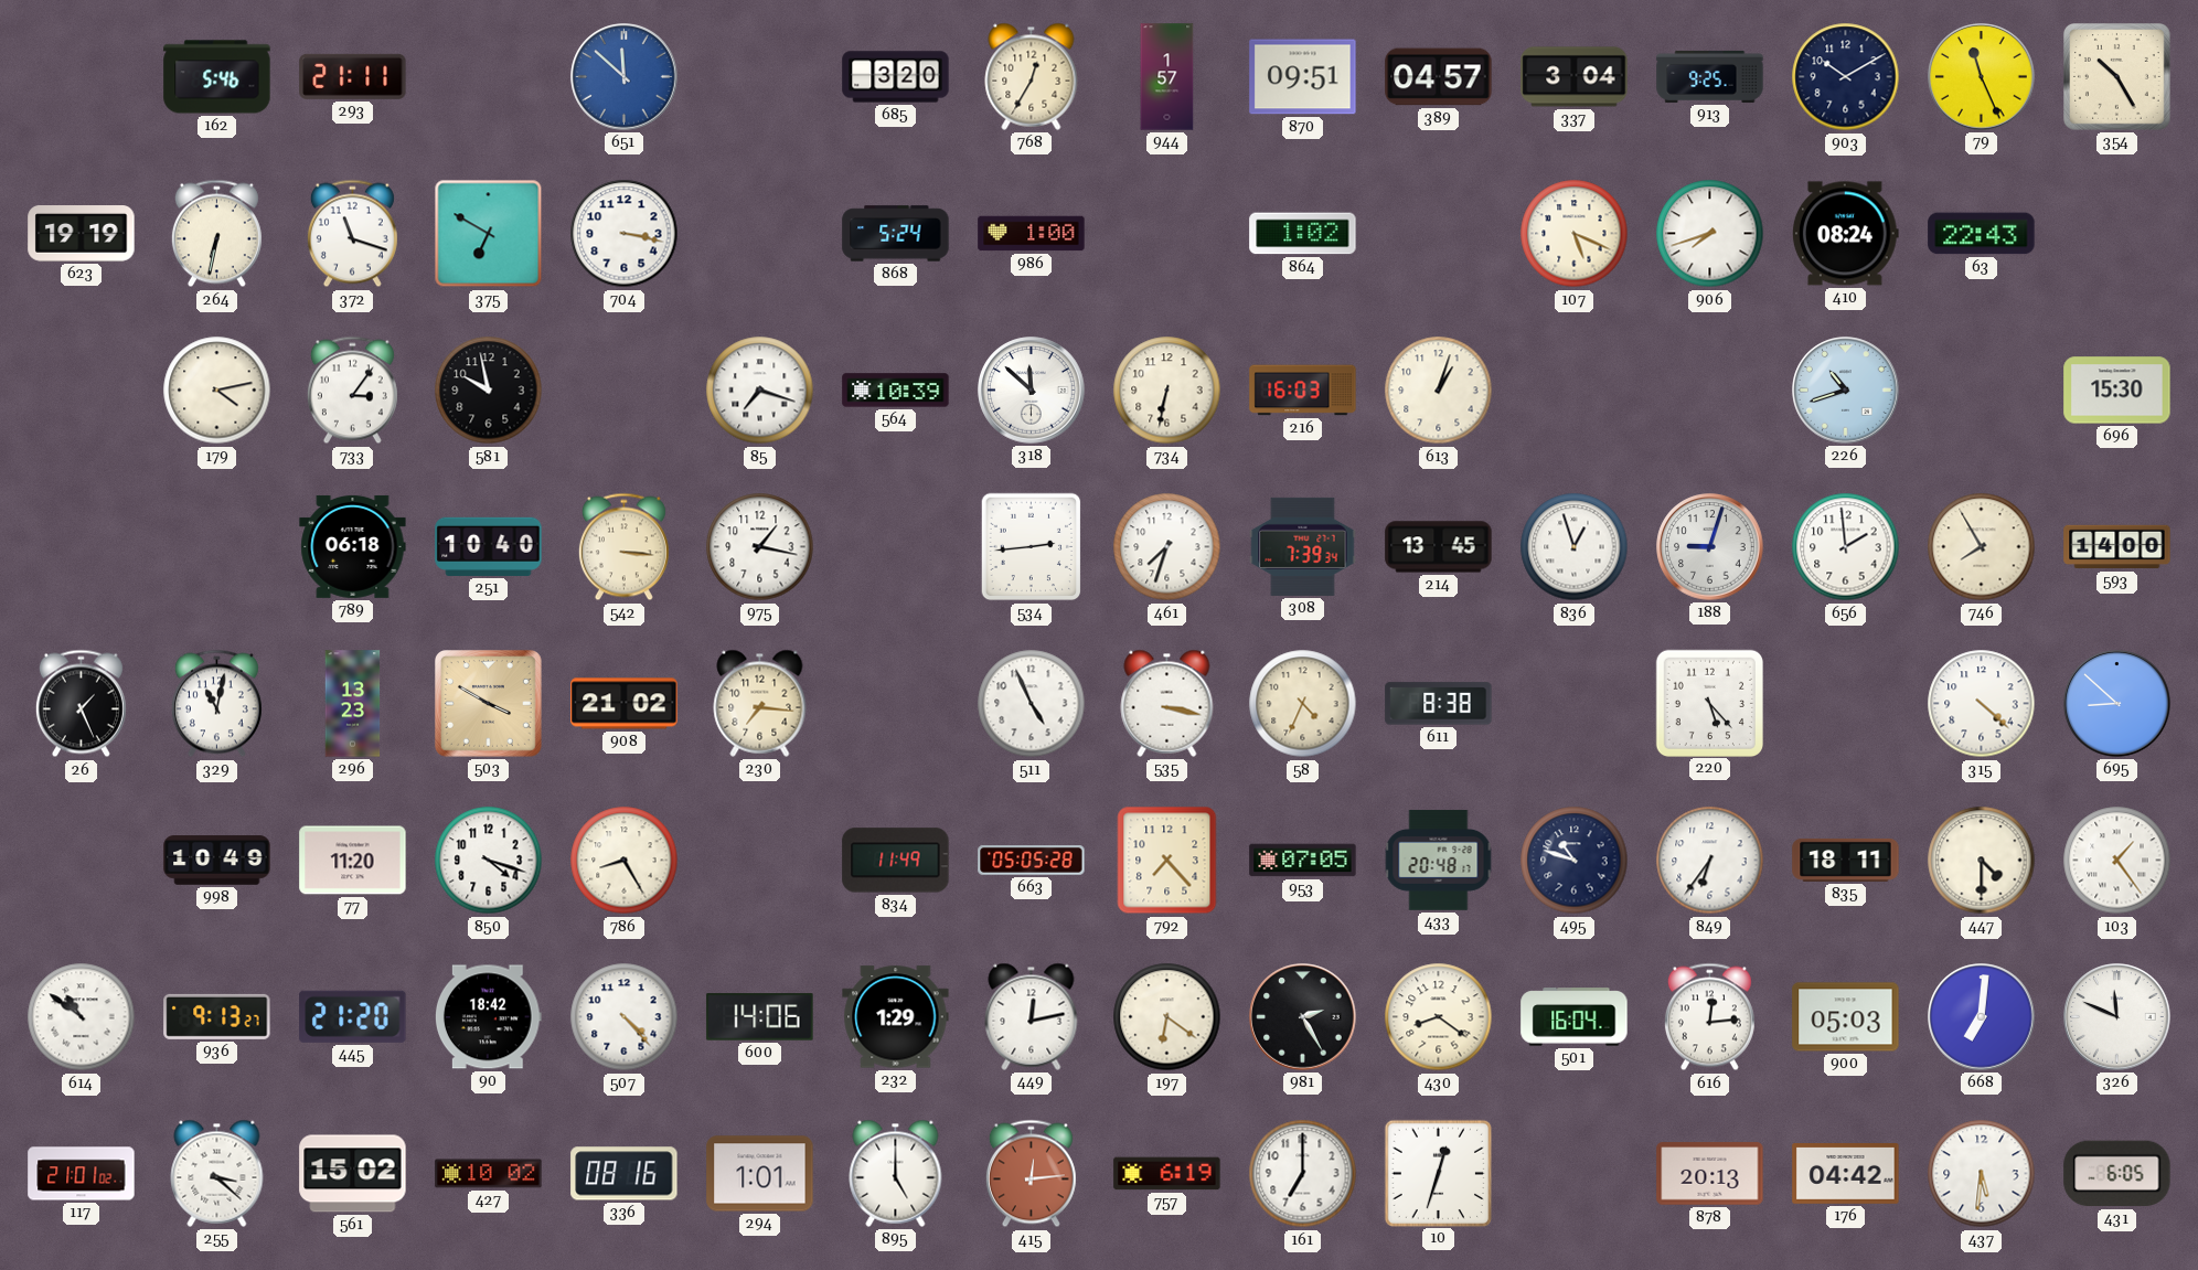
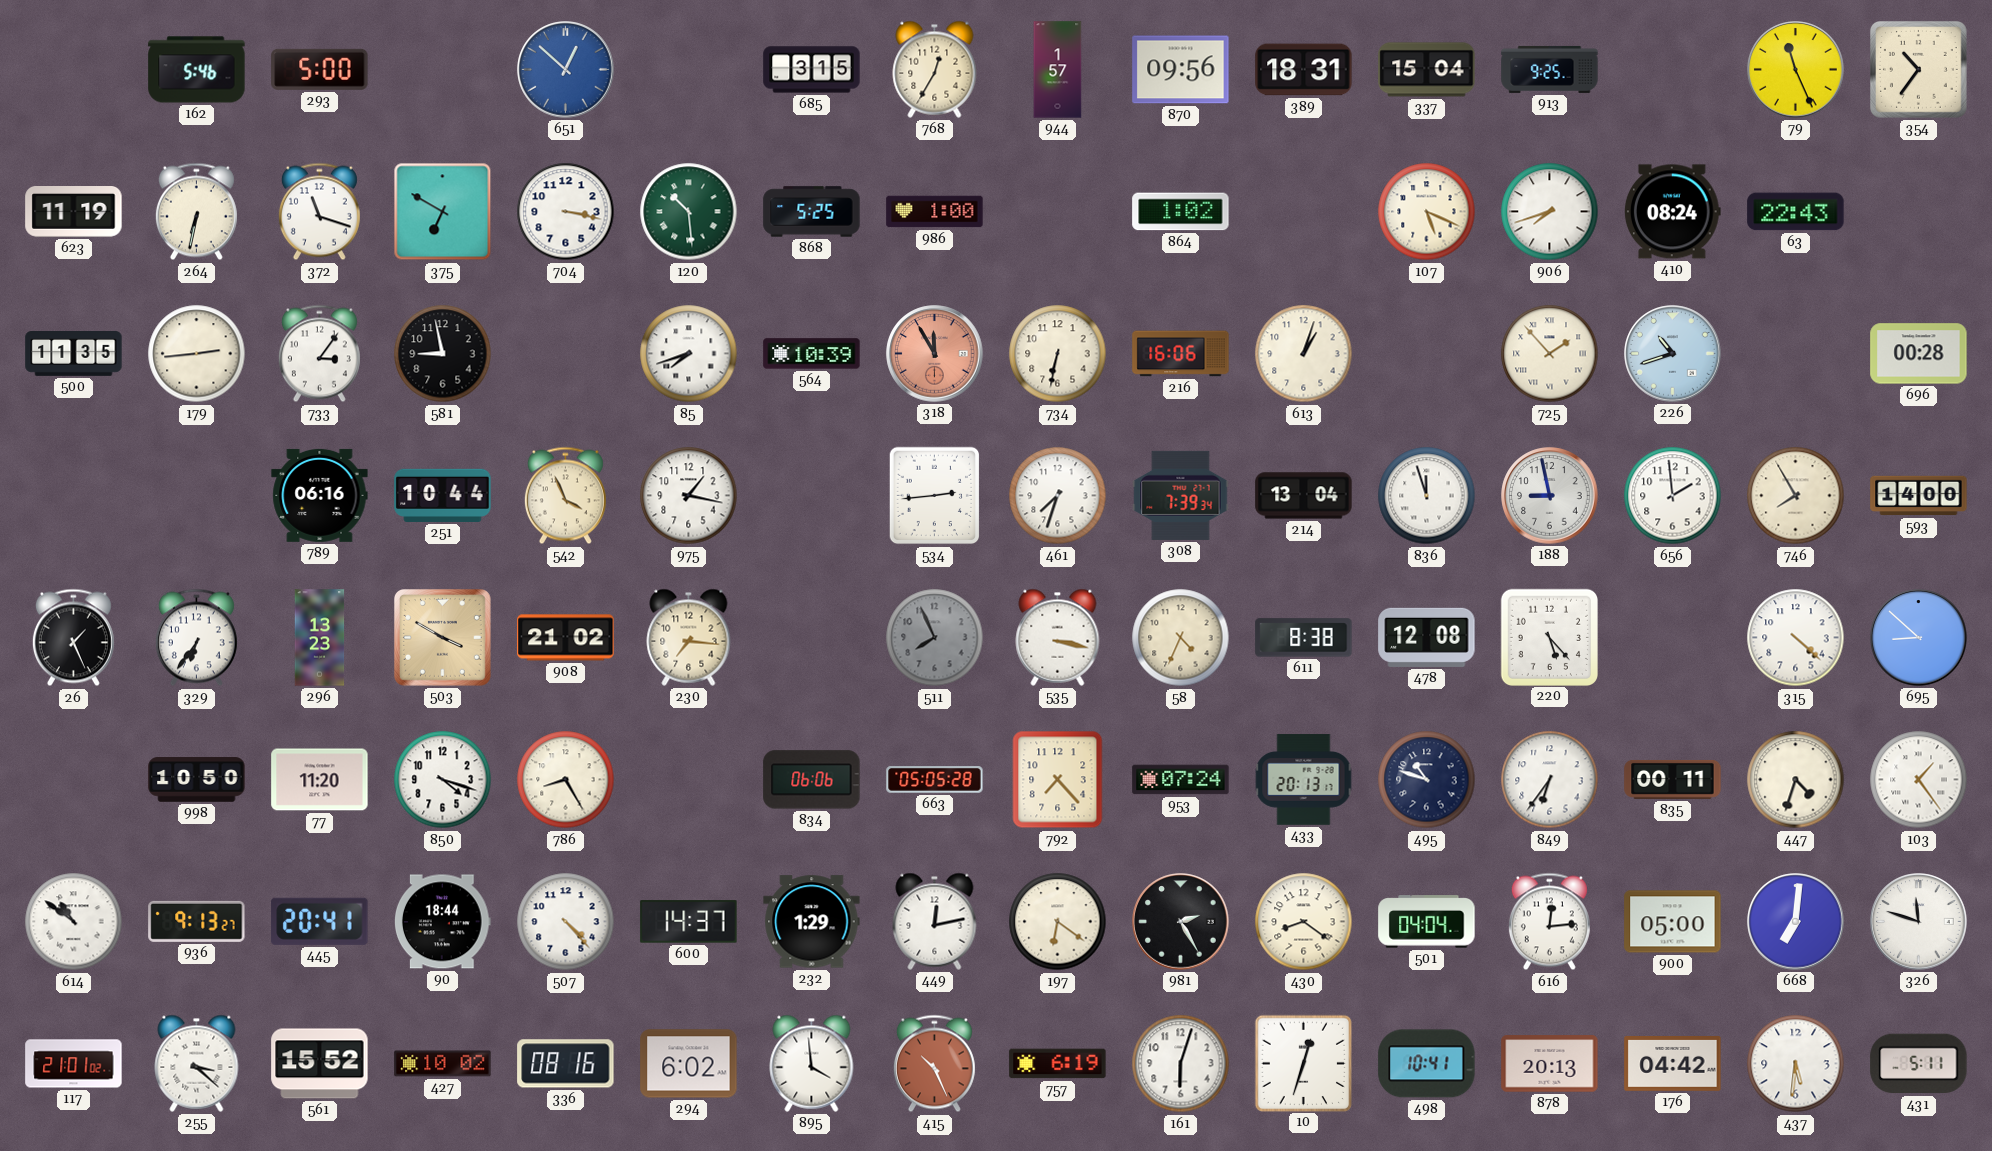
293: 21:11 -> 5:00
651: 11:52 -> 12:52
685: 3:20 -> 3:15
870: 09:51 -> 09:56
389: 04:57 -> 18:31
337: 3:04 -> 15:04
903: 10:10 -> none
354: 10:25 -> 10:36
623: 19:19 -> 11:19
120: none -> 10:29
868: 5:24 -> 5:25
500: none -> 11:35
179: 4:13 -> 2:44
581: 9:58 -> 8:58
85: 7:18 -> 7:42
318: 11:52 -> 11:55
318 dial: white -> salmon
216: 16:03 -> 16:06
725: none -> 1:53
696: 15:30 -> 00:28
789: 06:18 -> 06:16
251: 10:40 -> 10:44
542: 3:16 -> 3:56
214: 13:45 -> 13:04
836: 12:57 -> 11:57
188: 9:03 -> 8:58
329: 11:02 -> 6:36
511: 4:56 -> 7:56
511 dial: white -> grey
478: none -> 12:08
998: 10:49 -> 10:50
834: 11:49 -> 06:06
953: 07:05 -> 07:24
433: 20:48 -> 20:13
835: 18:11 -> 00:11
447: 4:30 -> 4:33
445: 21:20 -> 20:41
90: 18:42 -> 18:44
600: 14:06 -> 14:37
501: 16:04 -> 04:04
900: 05:03 -> 05:00
326: 11:49 -> 11:48
561: 15:02 -> 15:52
294: 1:01 -> 6:02
895: 5:00 -> 3:59
415: 12:14 -> 10:26
161: 7:00 -> 6:03
498: none -> 10:41
431: 6:05 -> 5:11
